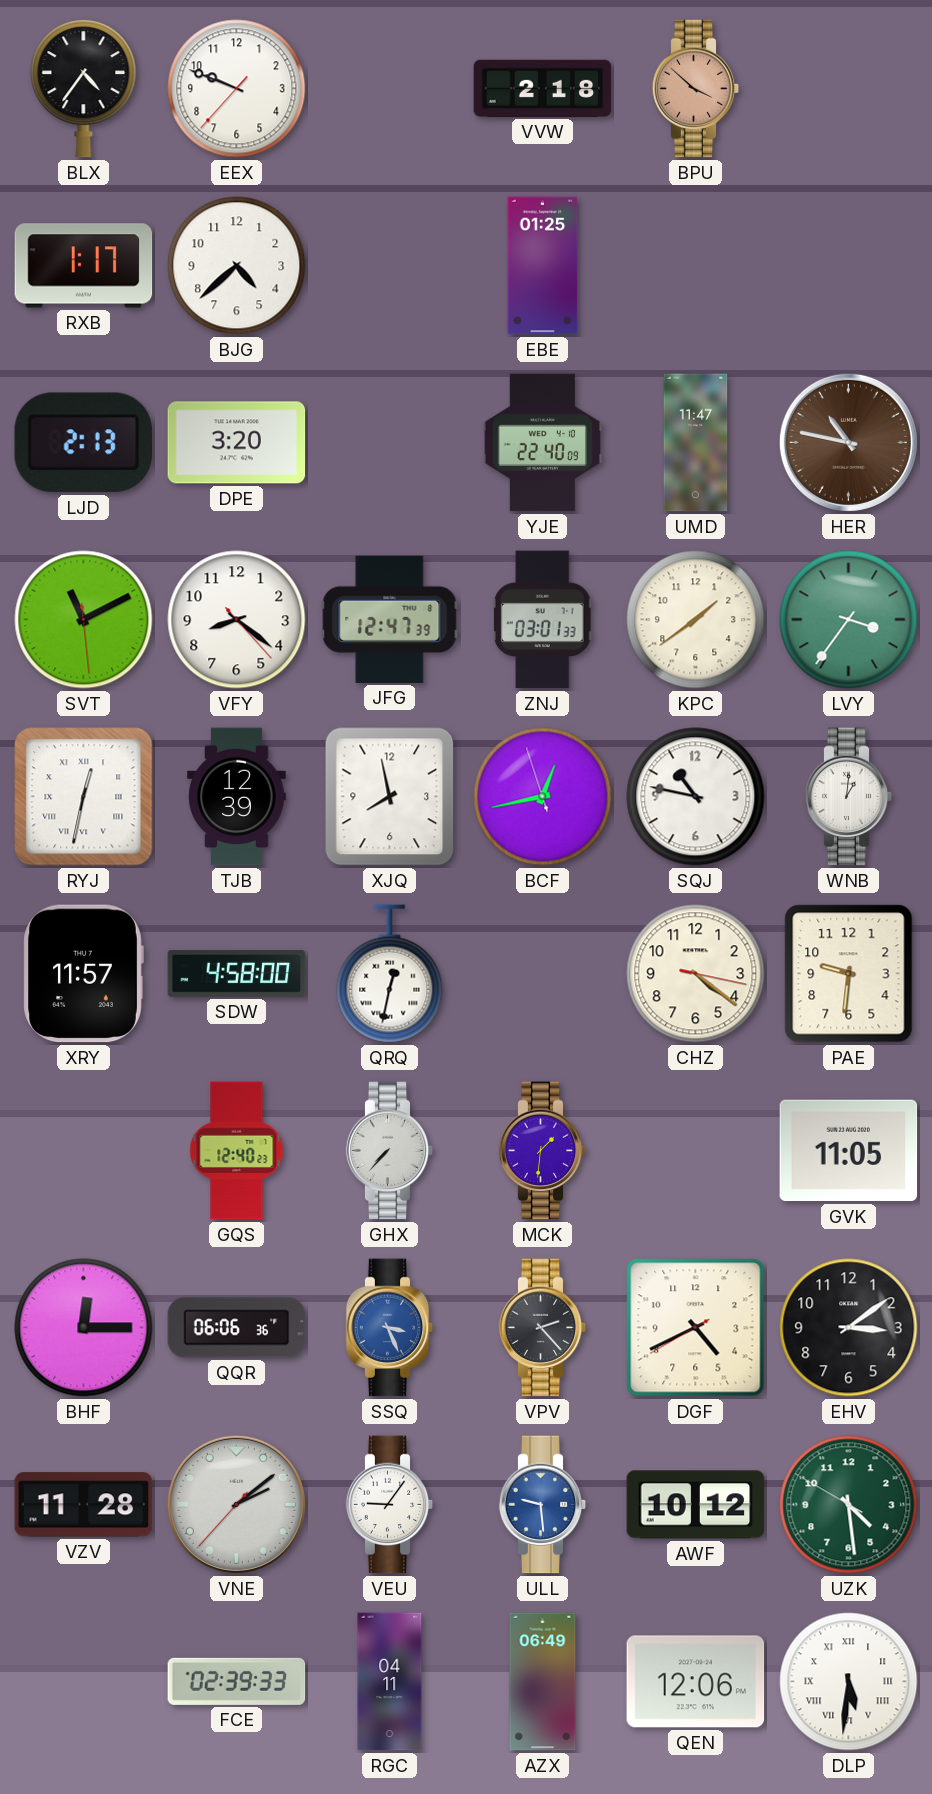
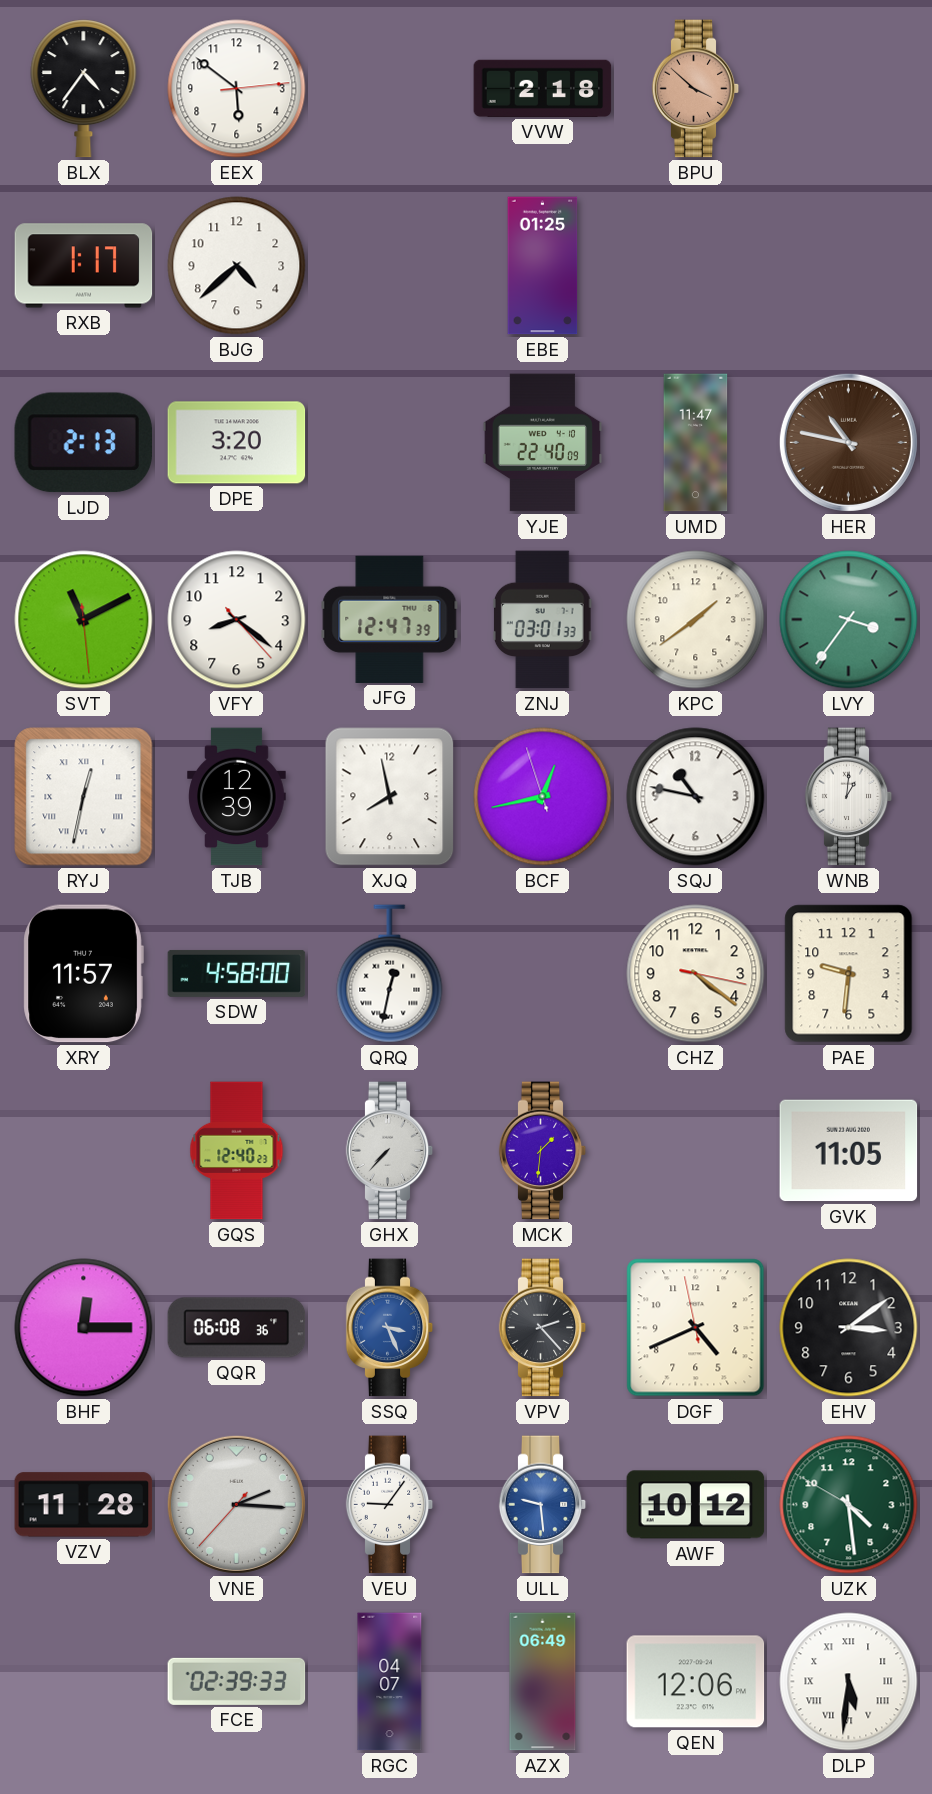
EEX: 9:48 -> 5:51
QQR: 06:06 -> 06:08
DGF: 4:40:40 -> 4:40:58
VNE: 2:08 -> 2:15
RGC: 04:11 -> 04:07
